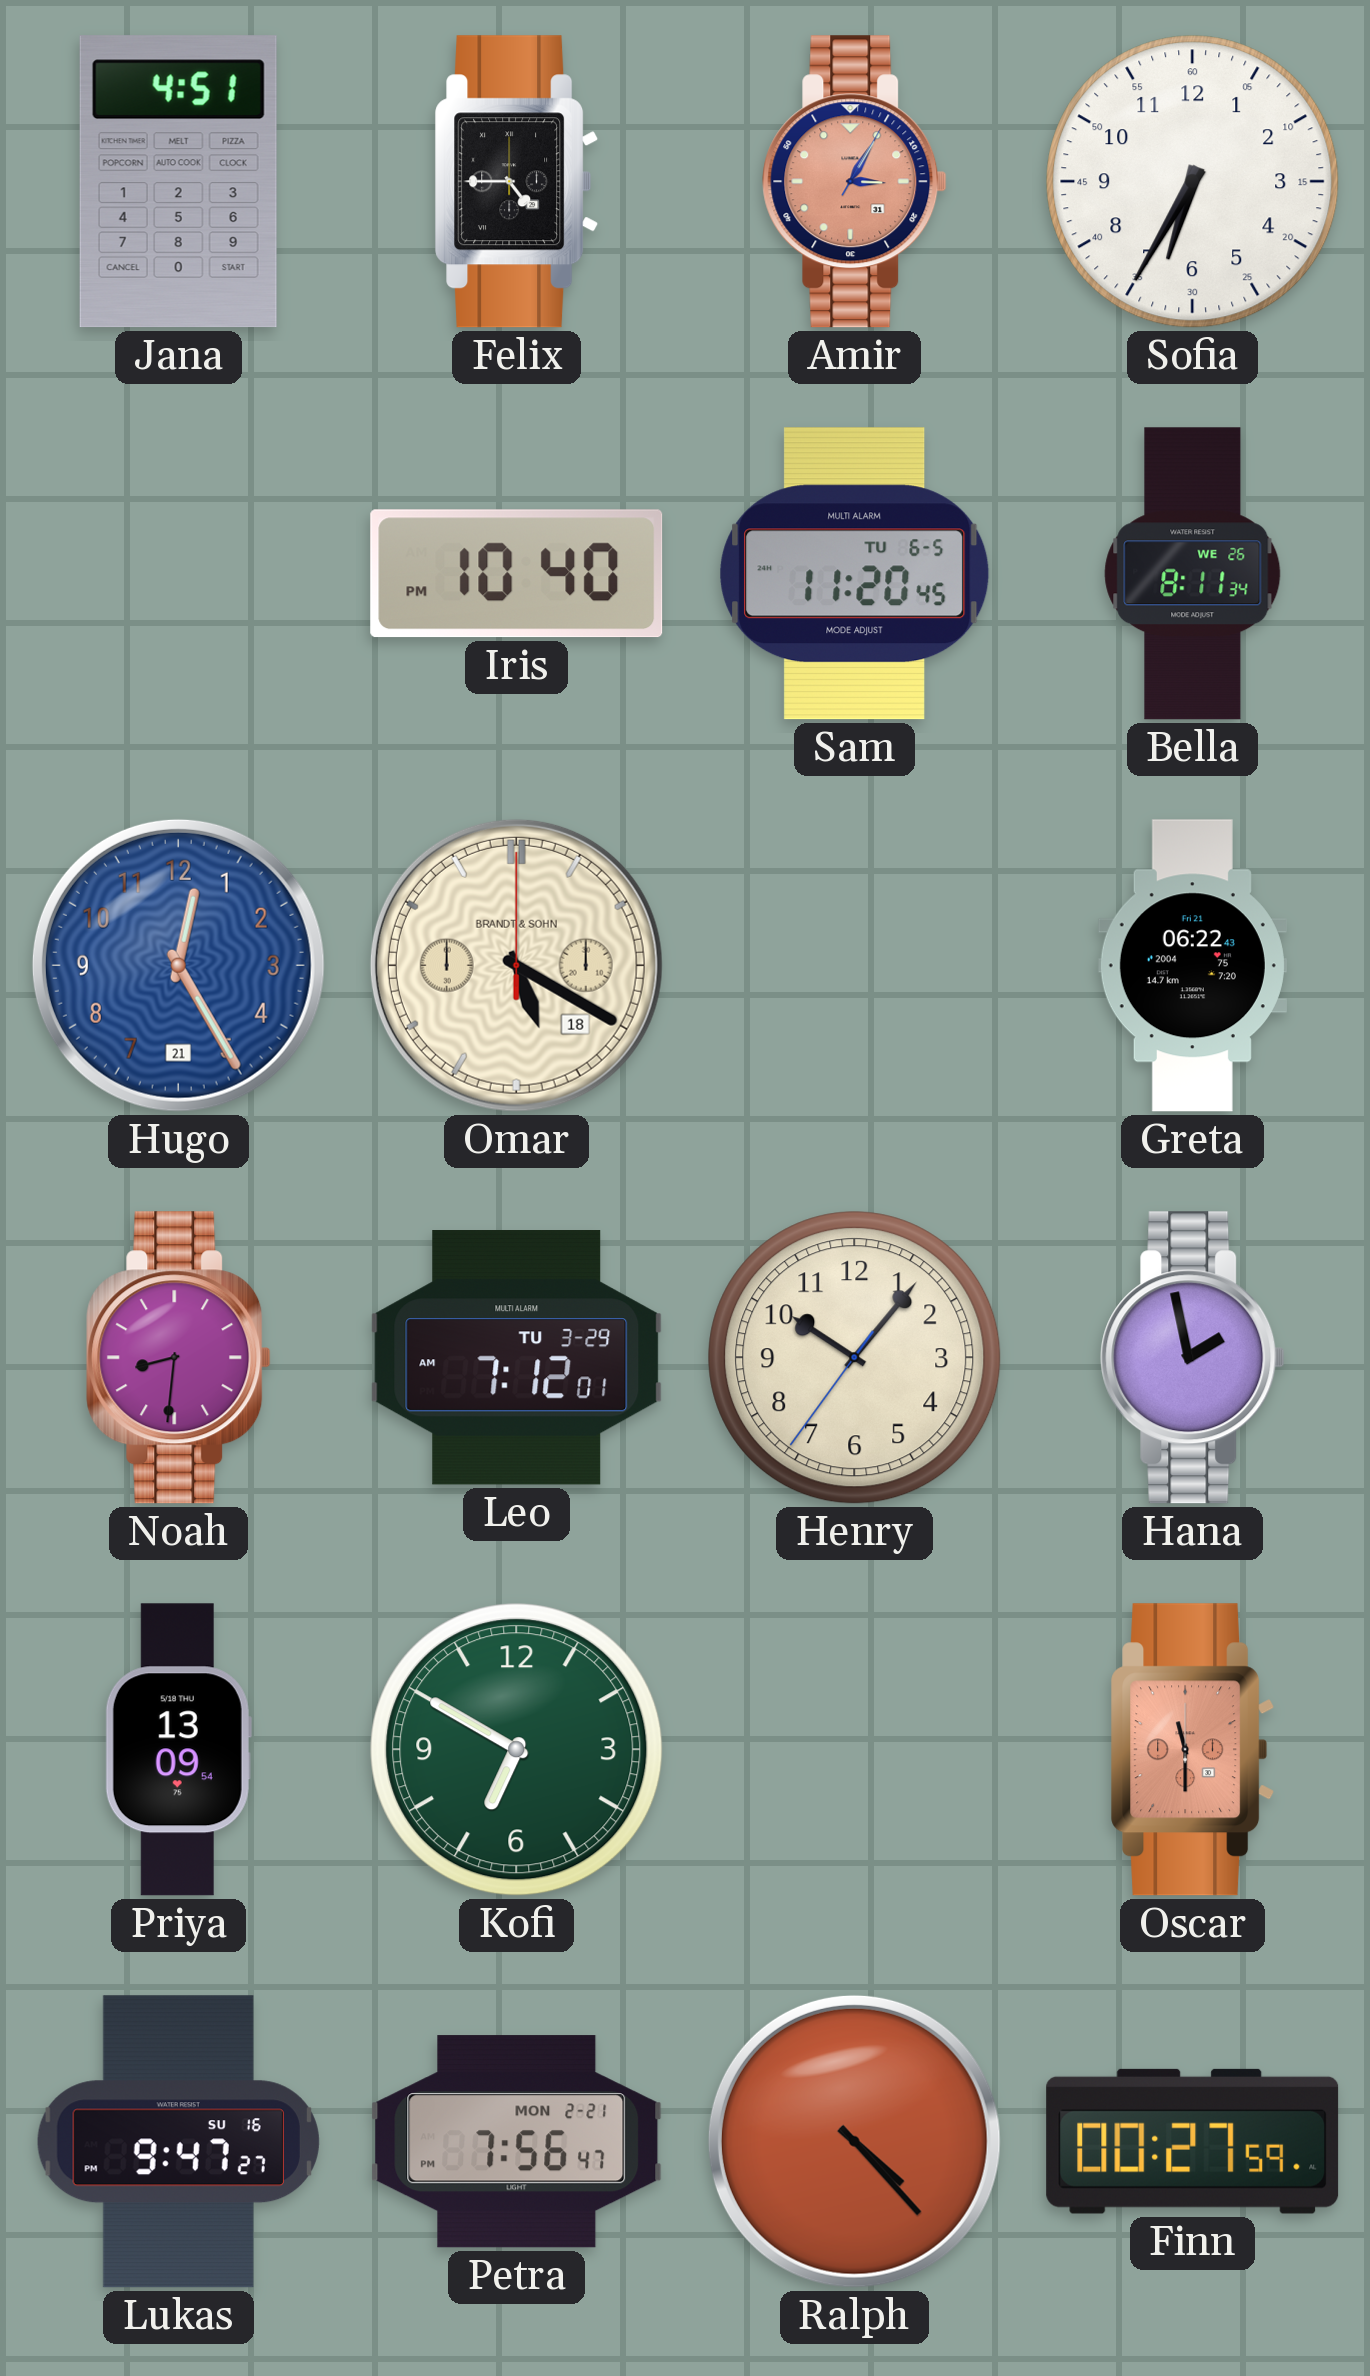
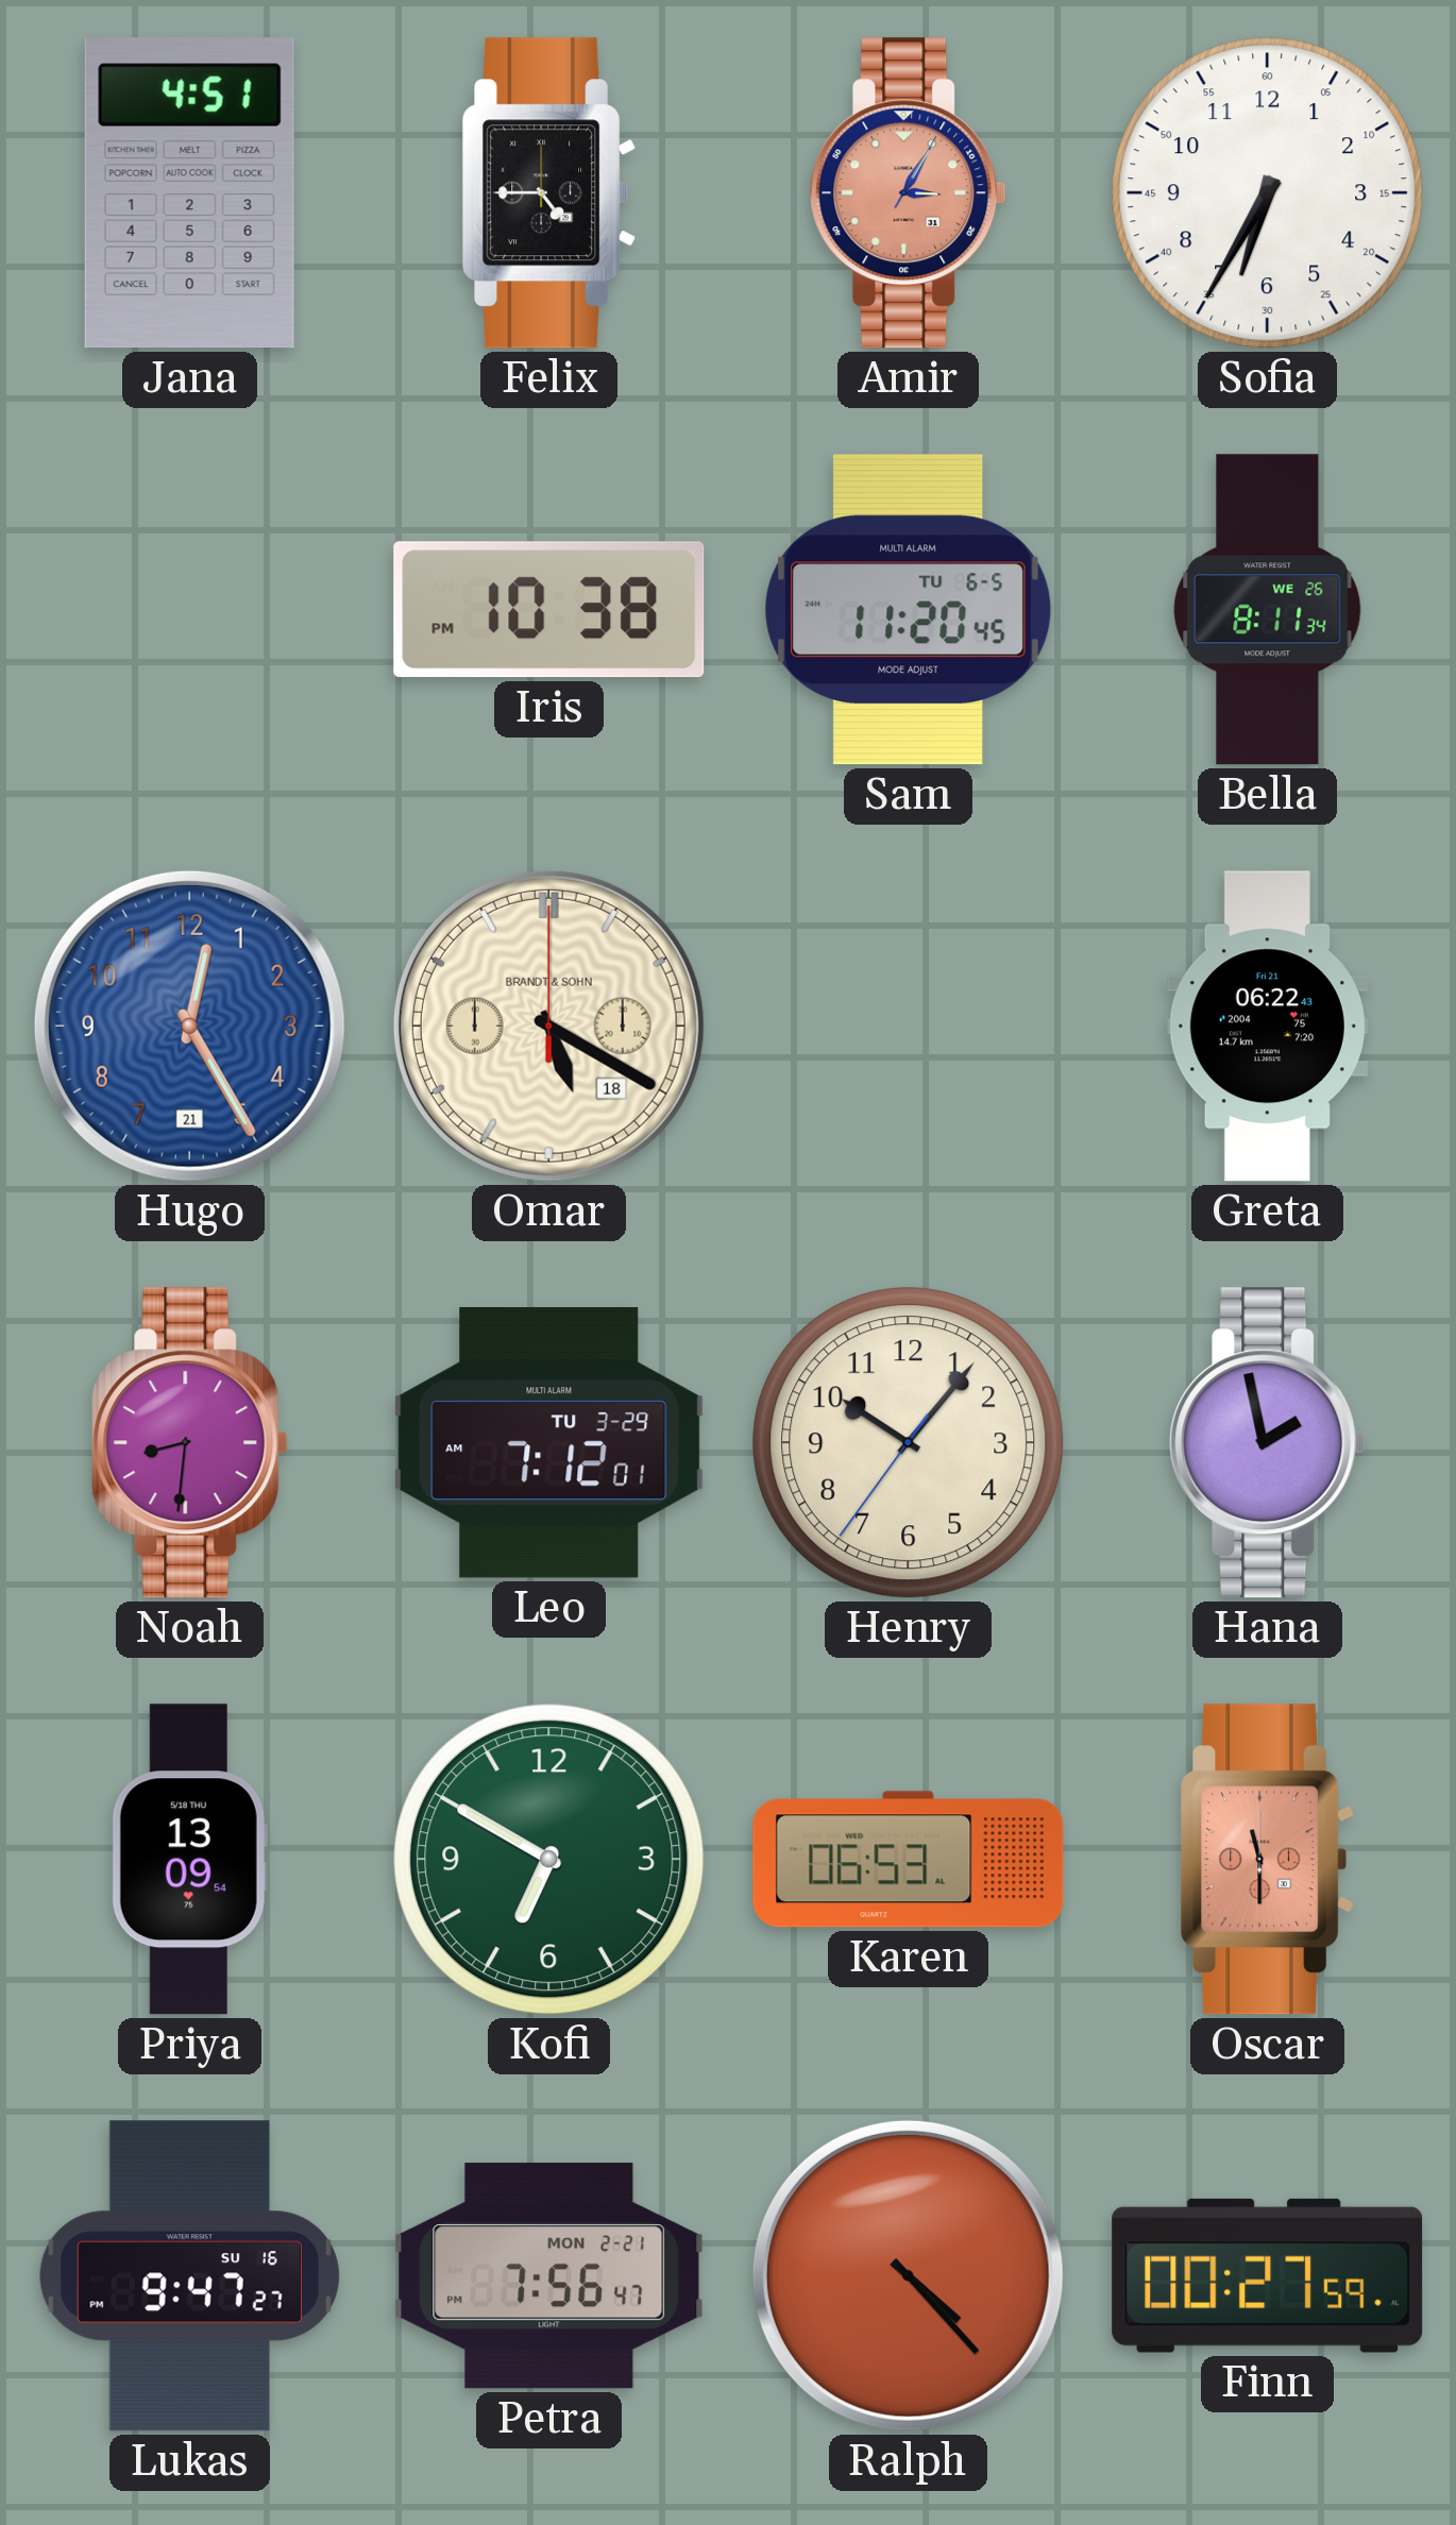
Iris: 10:40 -> 10:38
Karen: none -> 06:53
